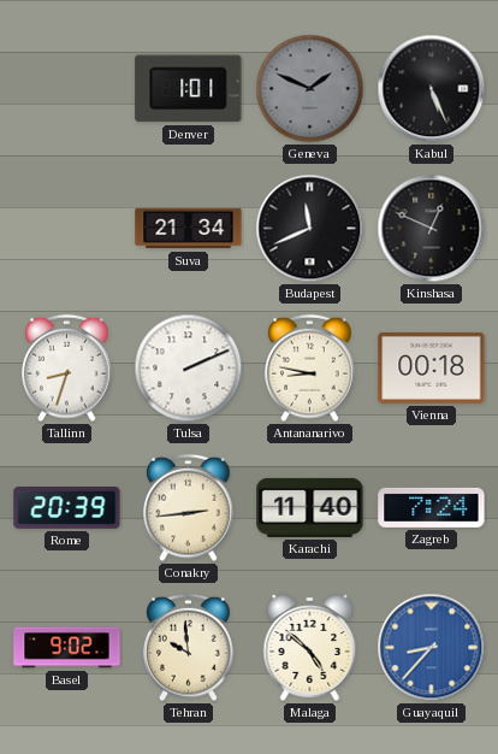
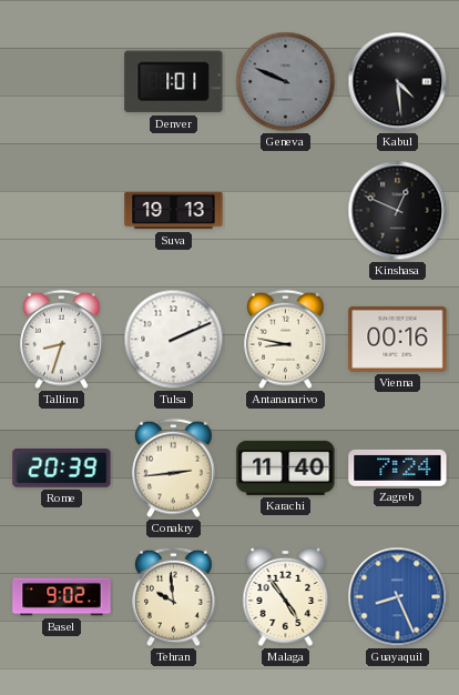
Geneva: 1:49 -> 9:49
Kabul: 5:26 -> 4:29
Suva: 21:34 -> 19:13
Budapest: 11:41 -> none
Vienna: 00:18 -> 00:16
Malaga: 4:52 -> 4:54
Guayaquil: 8:37 -> 8:26
